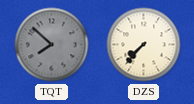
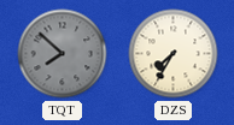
DZS: 7:37 -> 7:35
